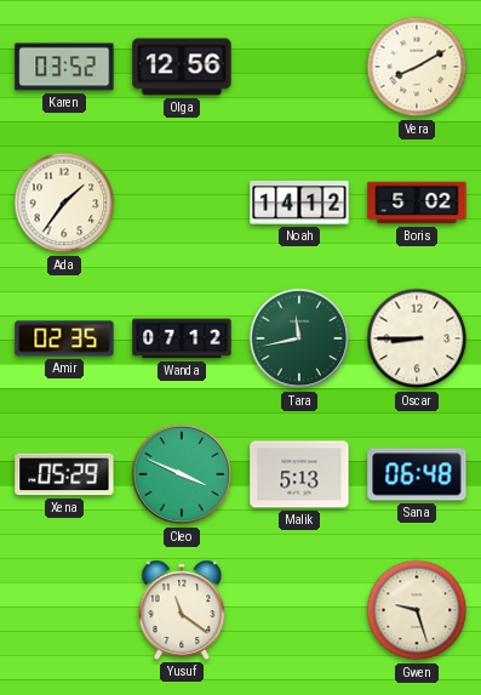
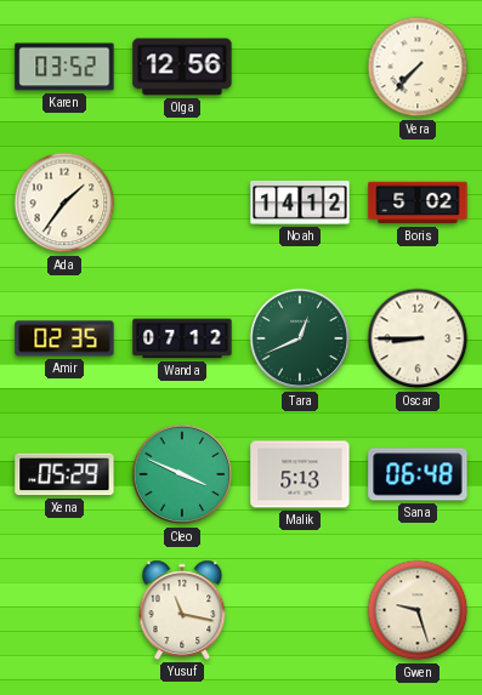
Vera: 8:10 -> 7:37
Tara: 11:43 -> 12:41
Yusuf: 11:21 -> 11:17
